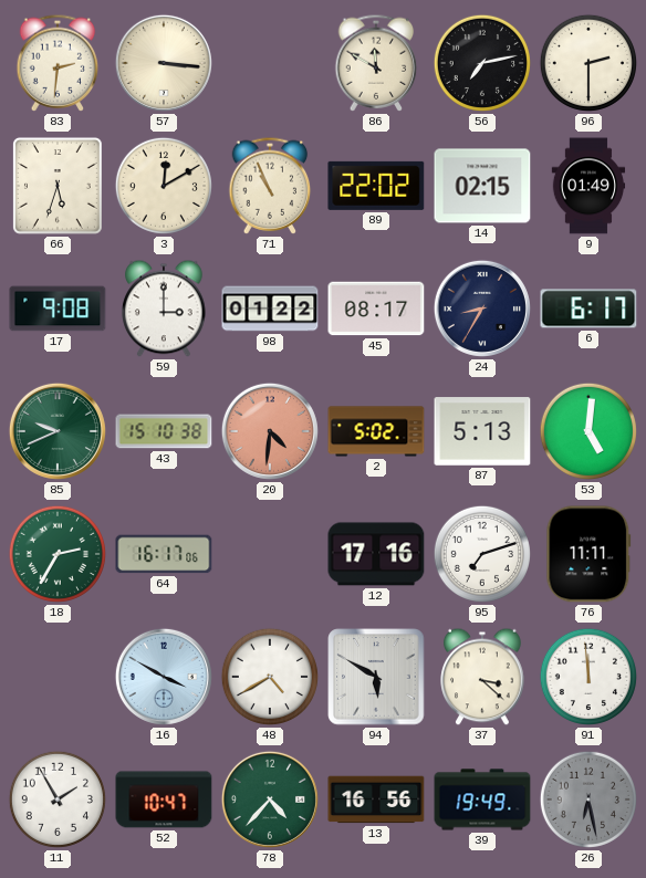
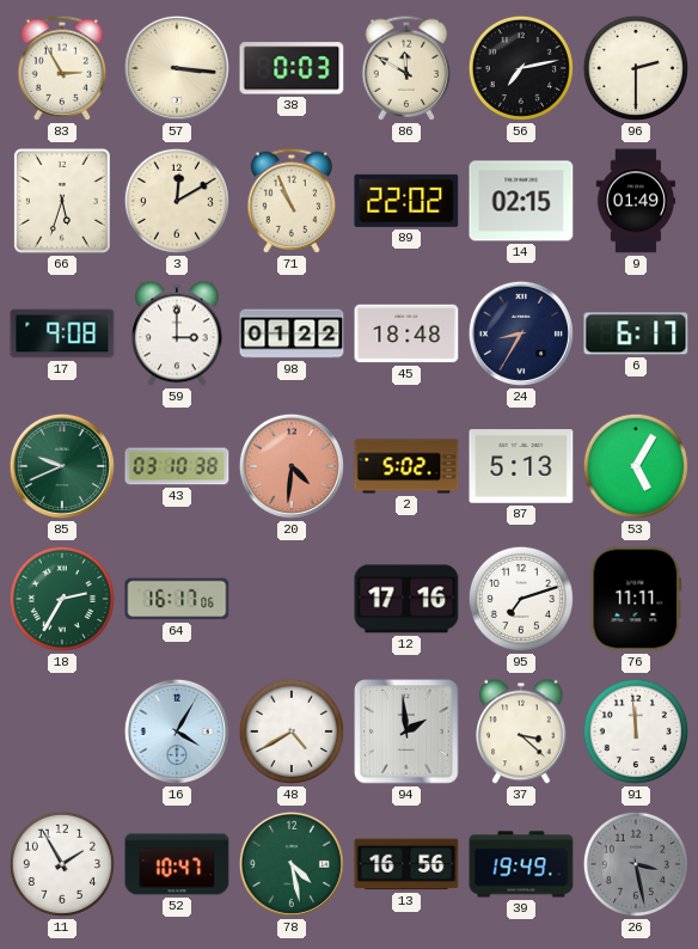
83: 2:31 -> 2:55
38: none -> 0:03
45: 08:17 -> 18:48
43: 15:10 -> 03:10
53: 5:01 -> 5:05
16: 3:50 -> 4:05
94: 5:50 -> 1:59
78: 4:37 -> 4:28
26: 6:28 -> 3:28
